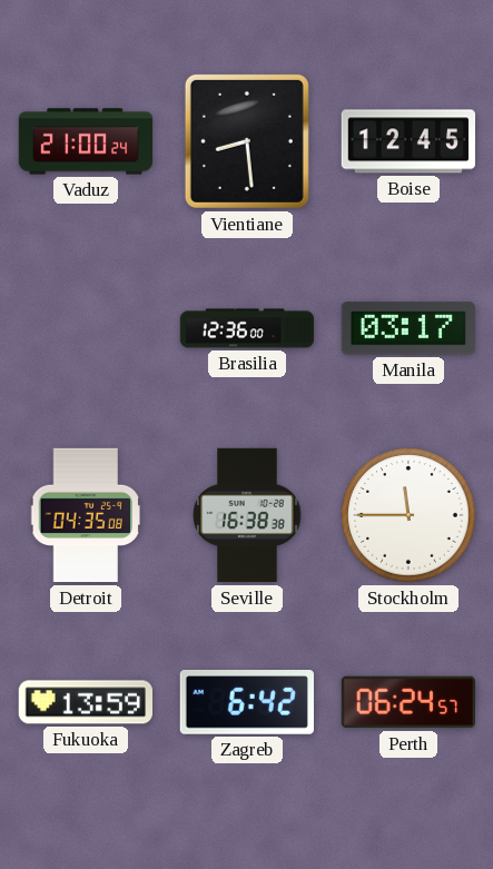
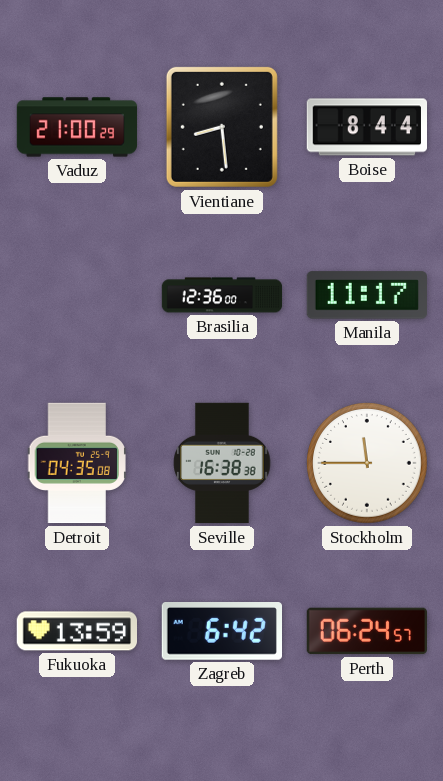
Vaduz: 21:00:24 -> 21:00:29
Boise: 12:45 -> 8:44
Manila: 03:17 -> 11:17
